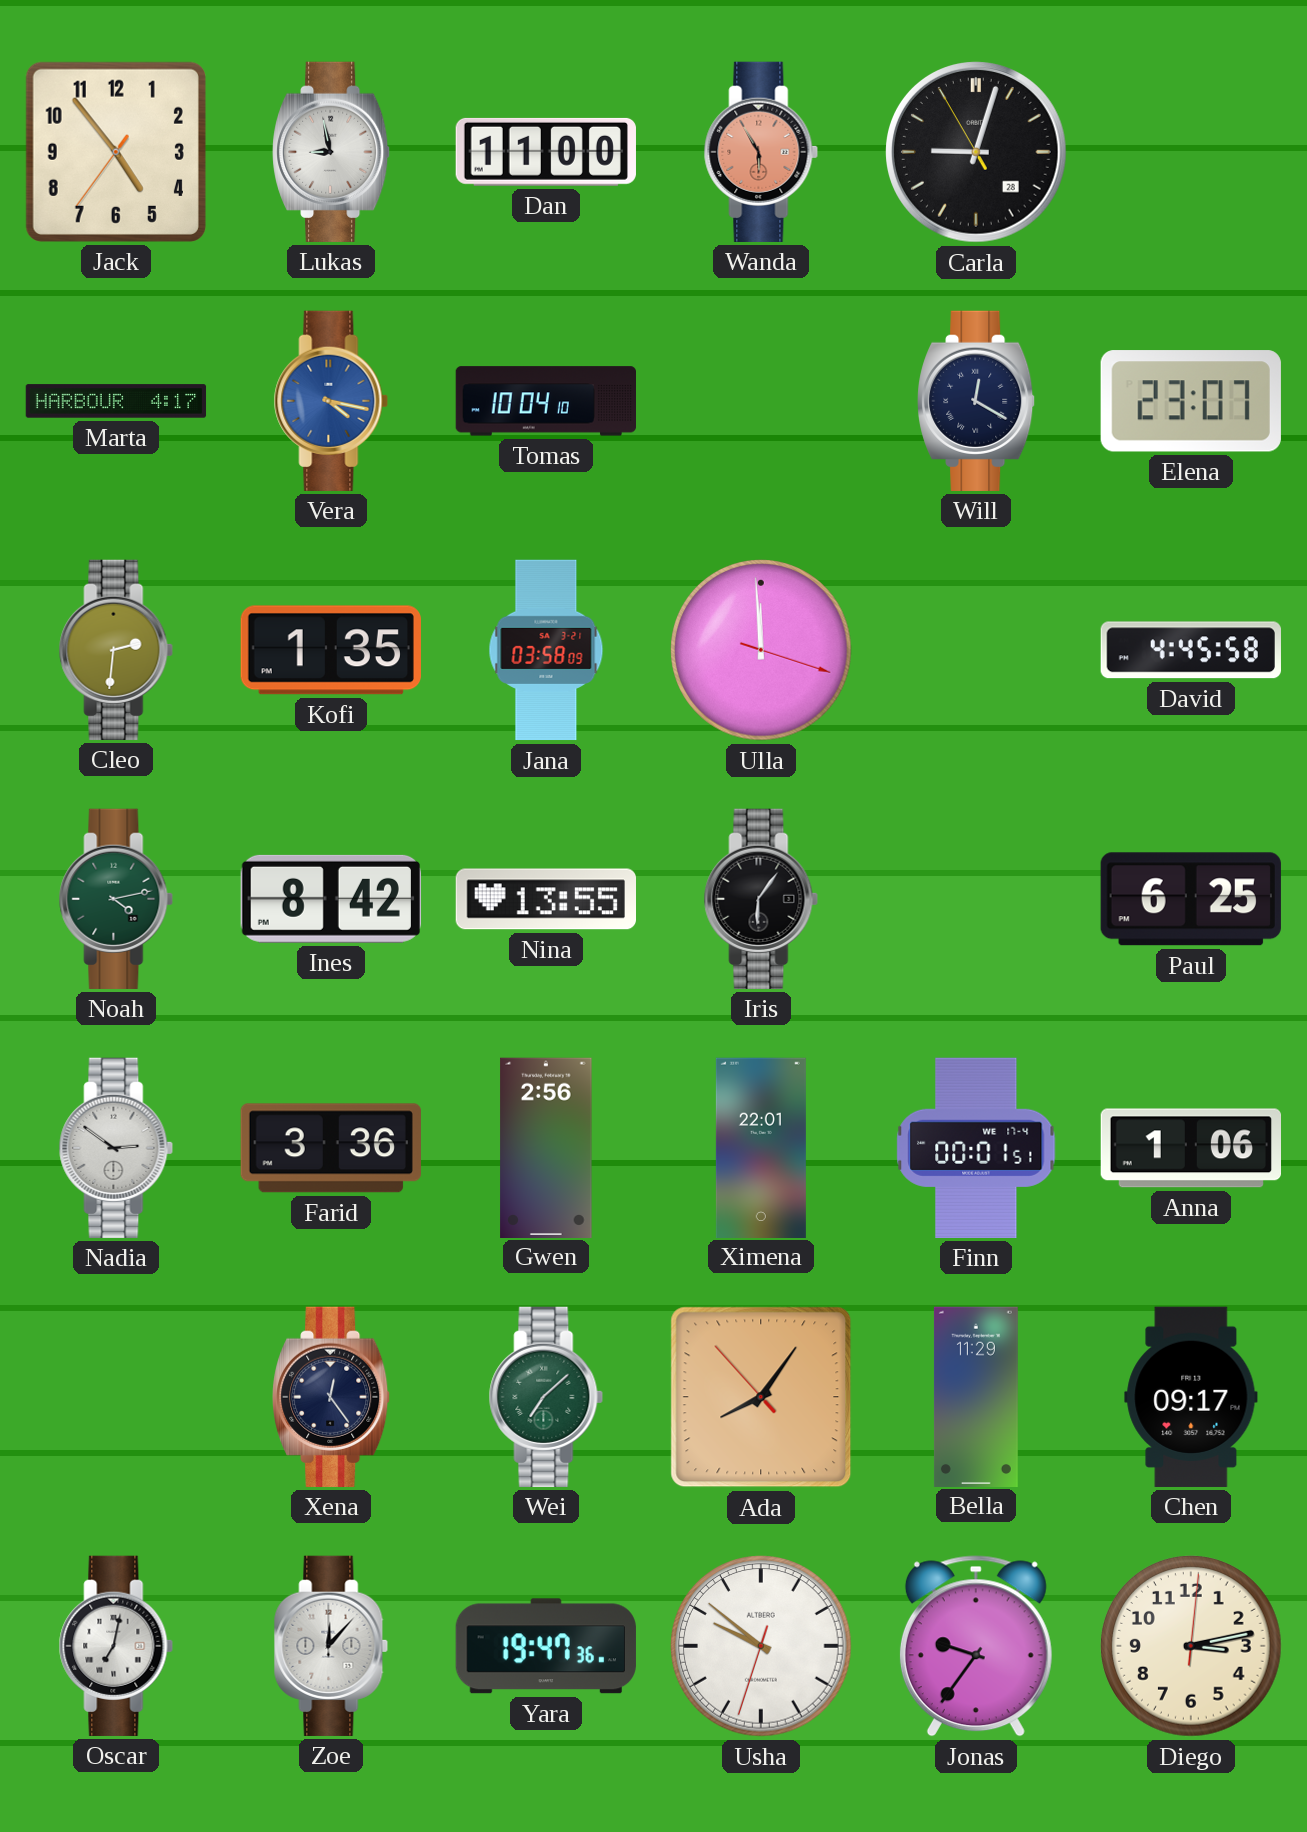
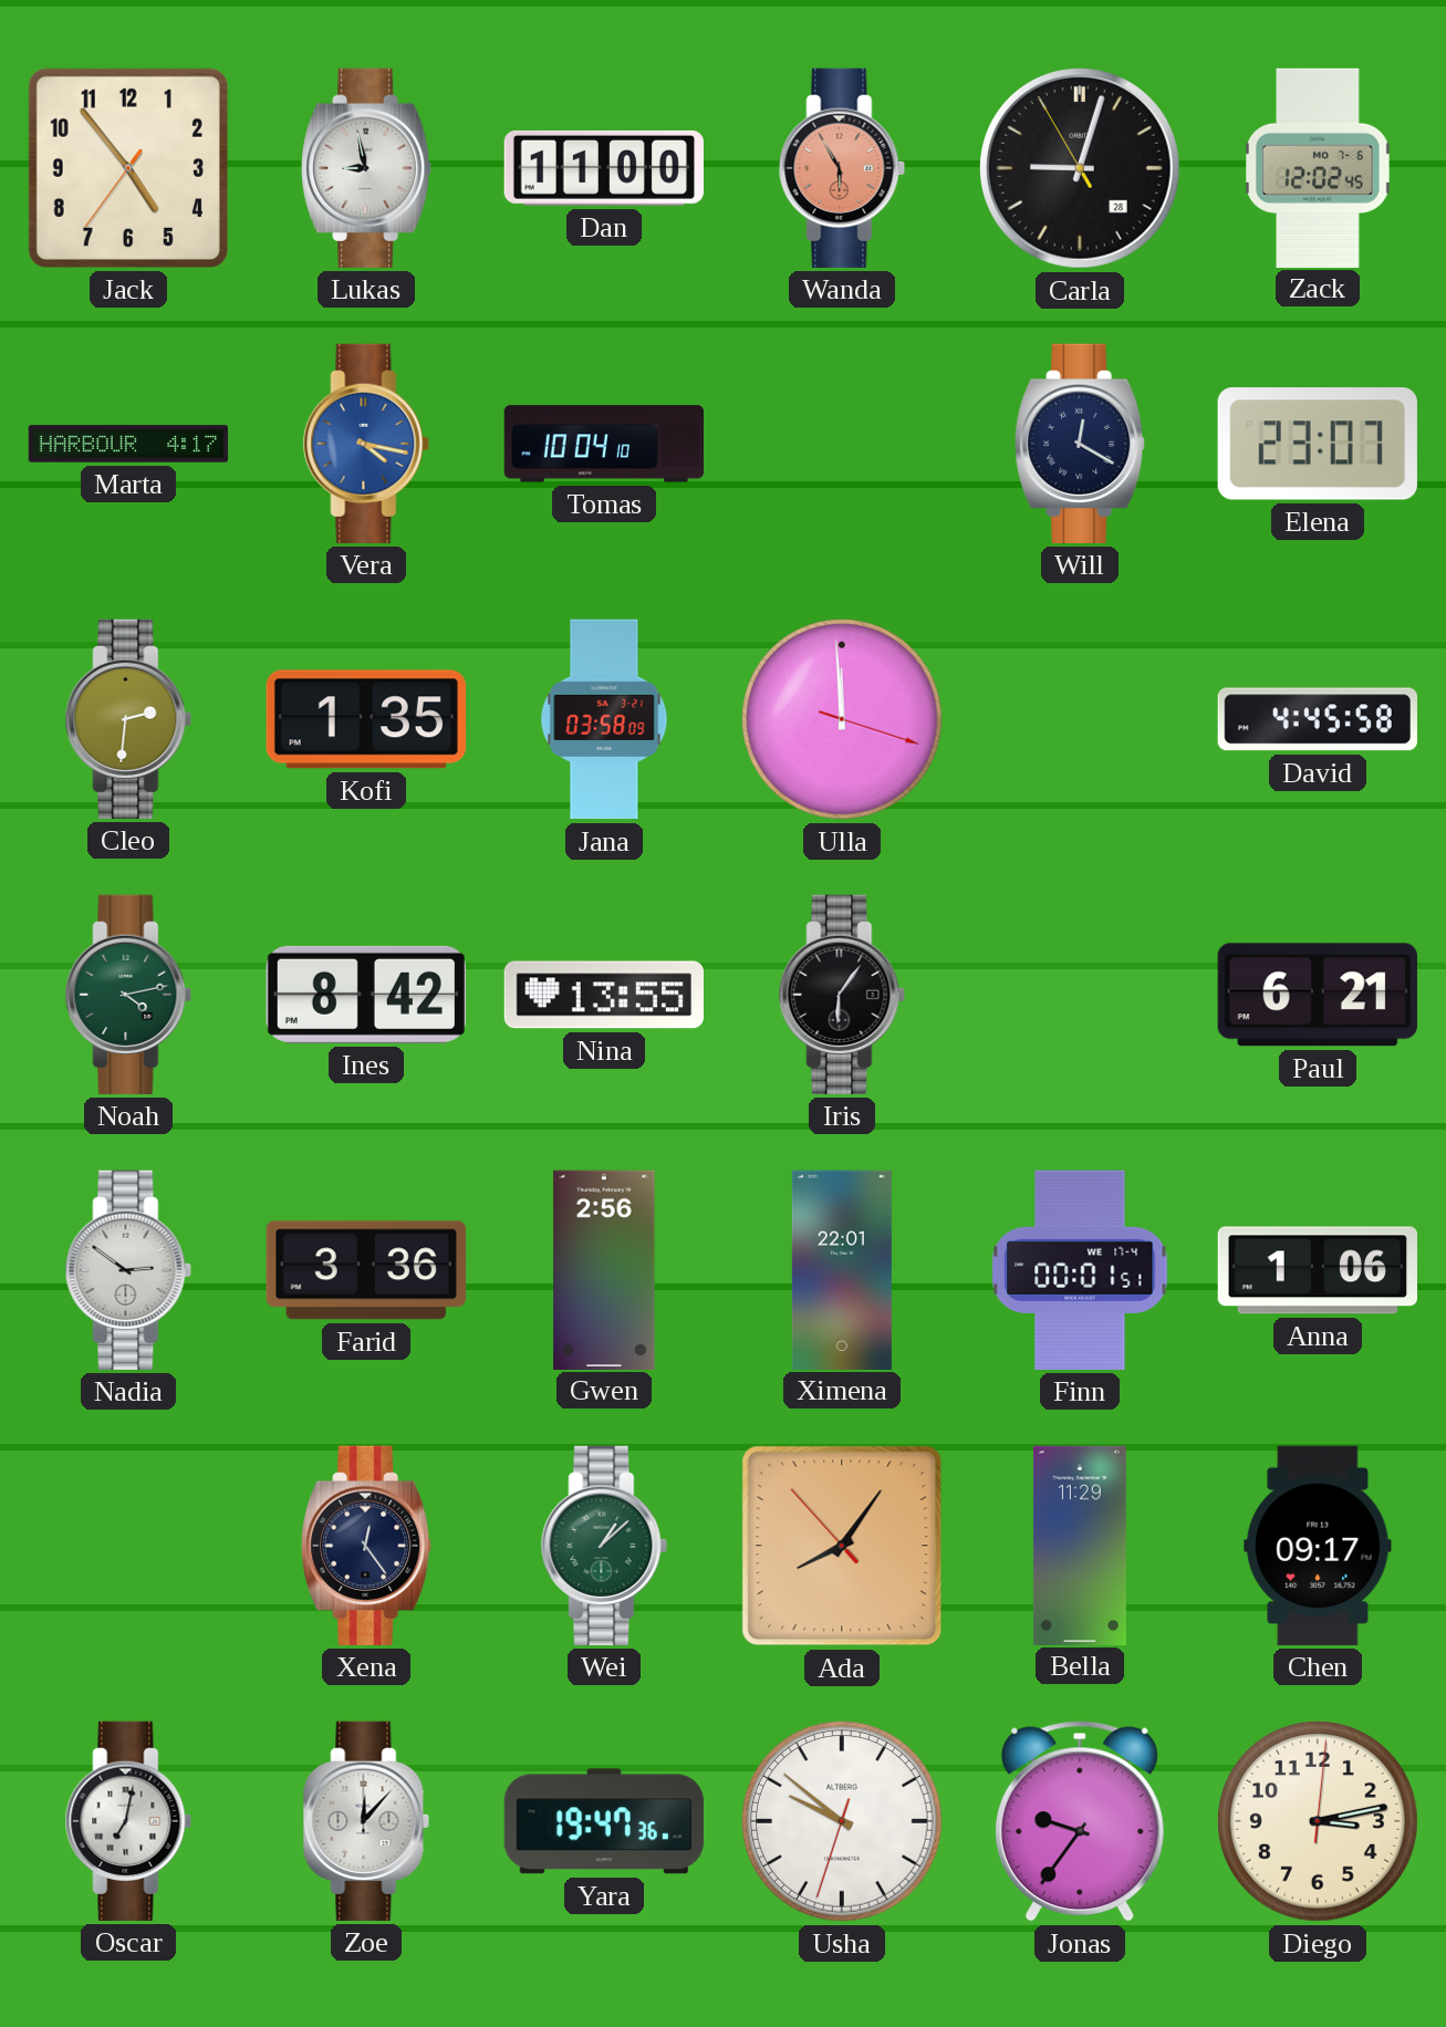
Zack: none -> 12:02
Paul: 6:25 -> 6:21
Wei: 7:08 -> 1:08
